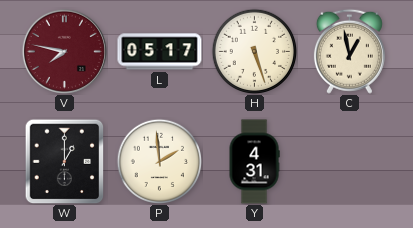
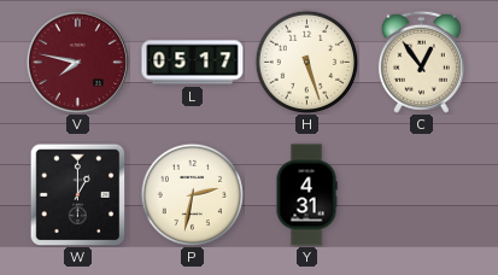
C: 12:58 -> 12:54
P: 1:59 -> 2:32
